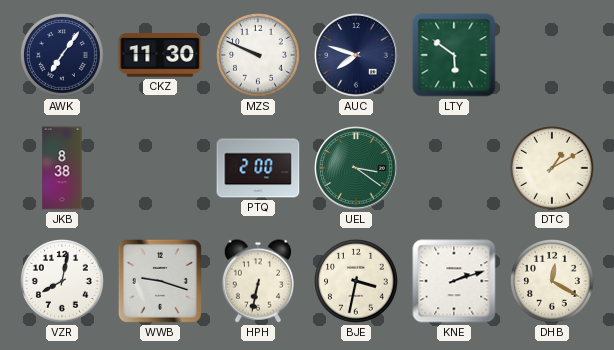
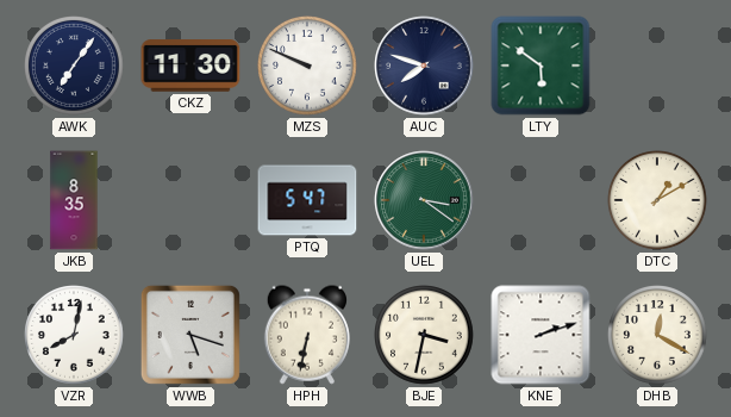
JKB: 8:38 -> 8:35
PTQ: 2:00 -> 5:47
WWB: 9:18 -> 5:18
